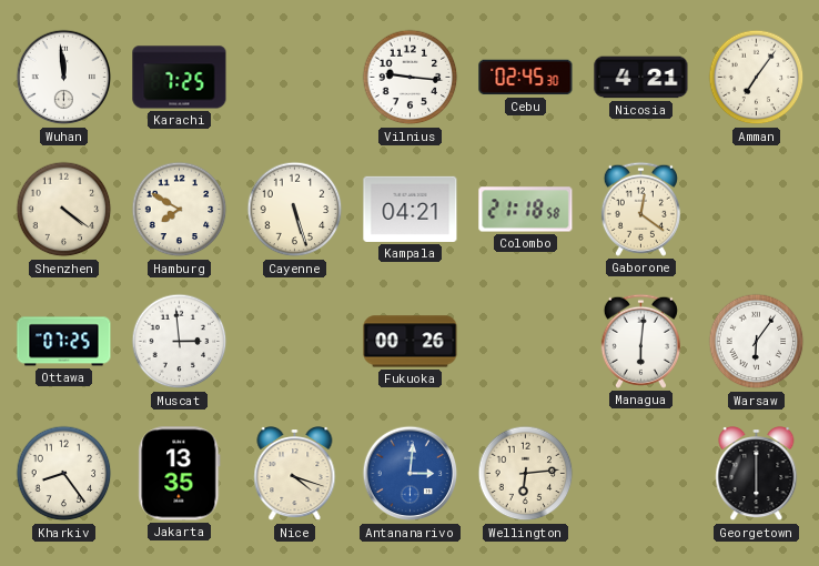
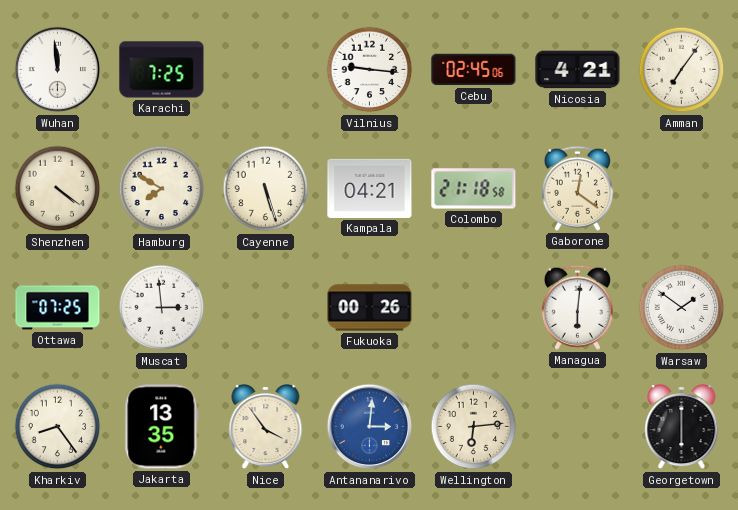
Cebu: 02:45:30 -> 02:45:06
Warsaw: 6:06 -> 1:51
Nice: 4:18 -> 3:54
